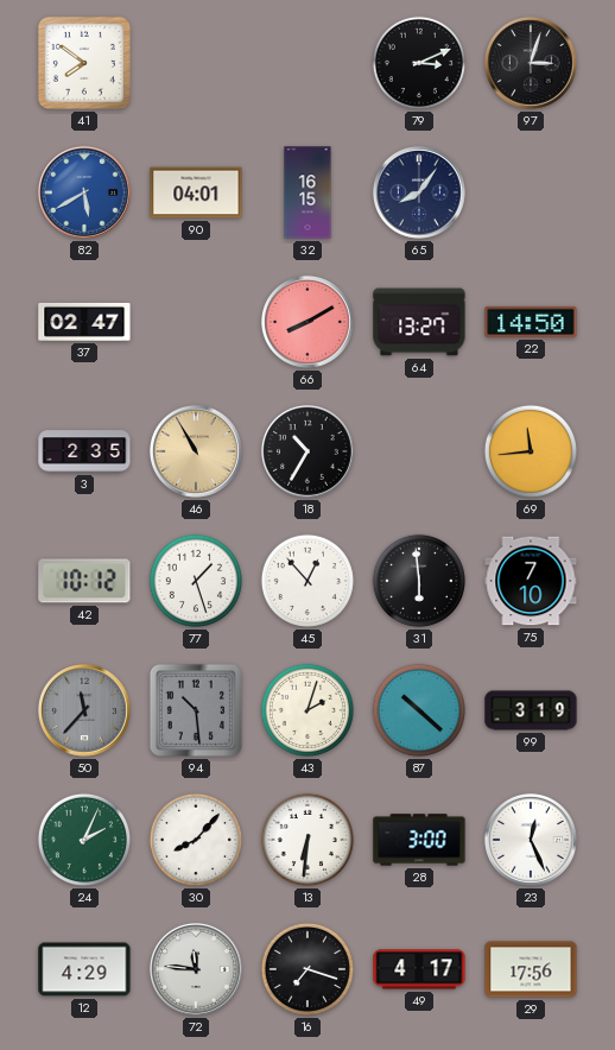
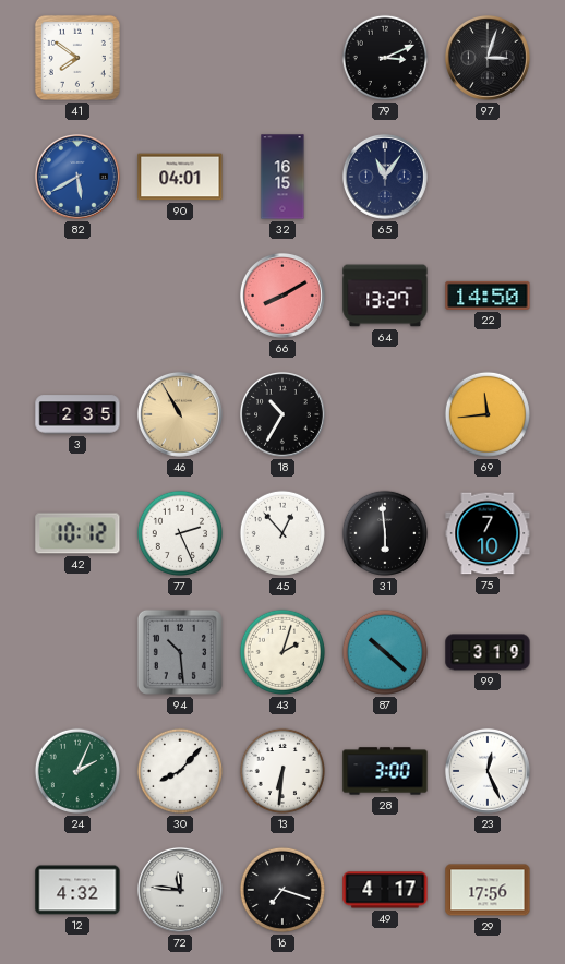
65: 8:06 -> 11:06
37: 02:47 -> none
77: 1:27 -> 2:26
50: 11:37 -> none
12: 4:29 -> 4:32
